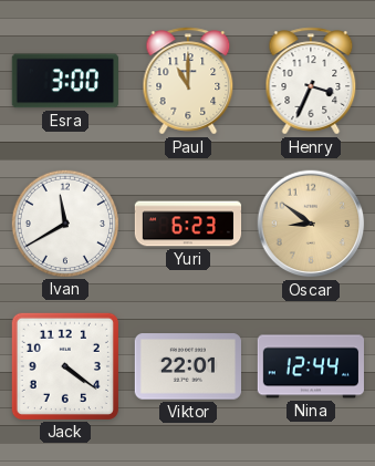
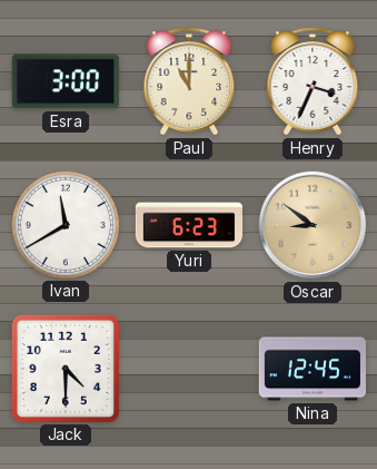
Jack: 4:21 -> 4:30
Viktor: 22:01 -> none
Nina: 12:44 -> 12:45
